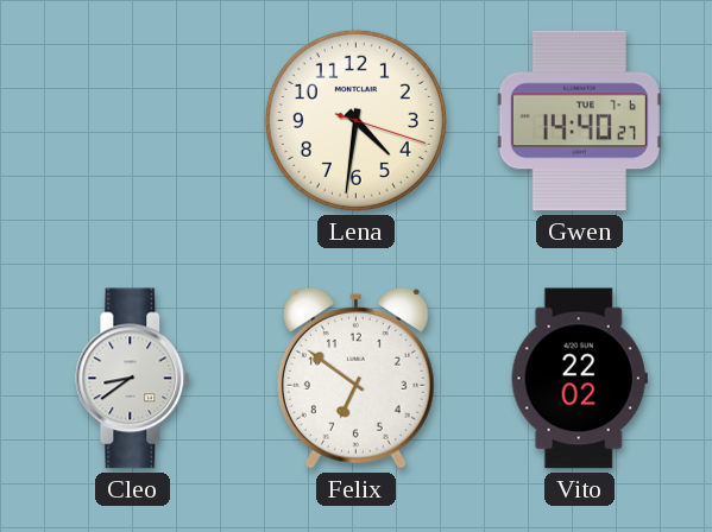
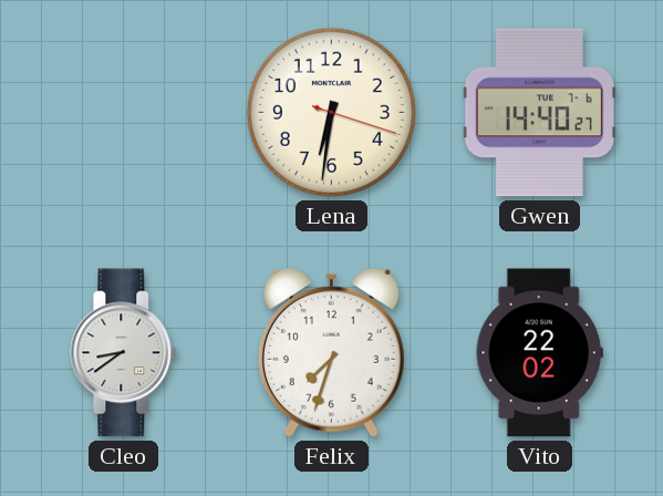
Lena: 4:31 -> 6:31
Felix: 6:51 -> 7:33
